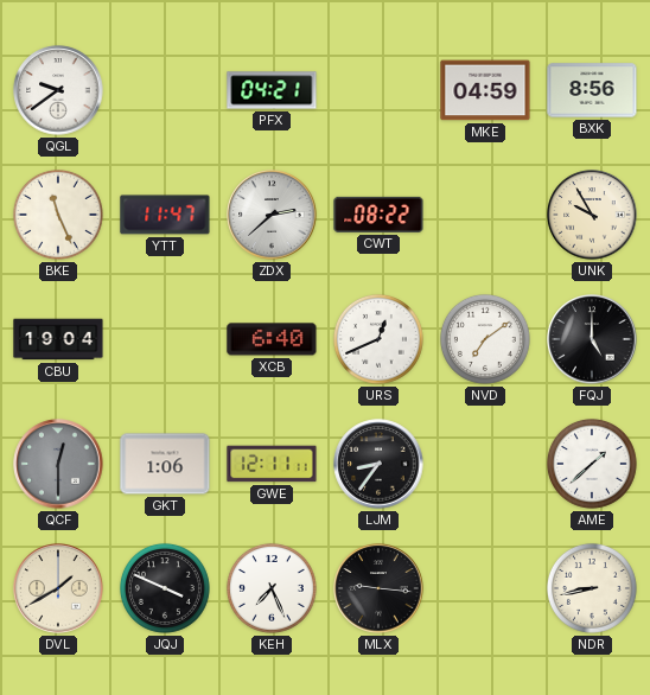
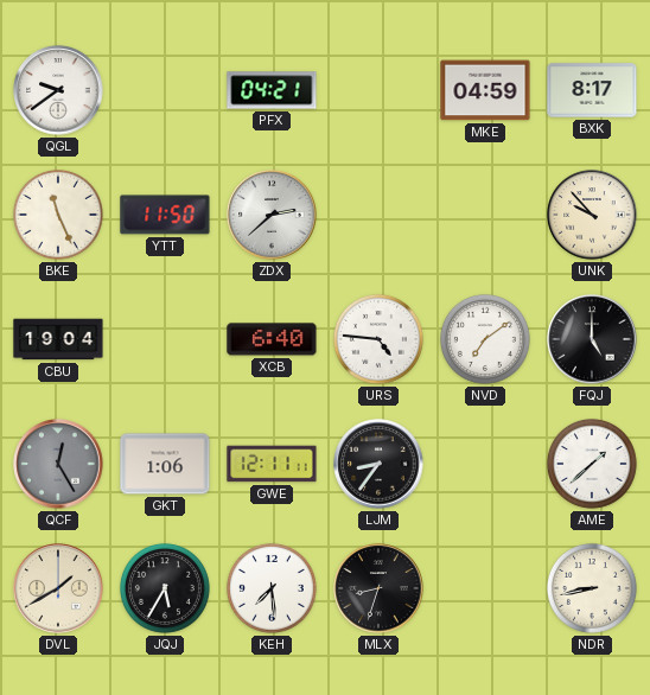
BXK: 8:56 -> 8:17
YTT: 11:47 -> 11:50
CWT: 08:22 -> none
UNK: 9:55 -> 9:53
URS: 12:41 -> 4:46
QCF: 12:30 -> 12:25
JQJ: 3:49 -> 5:35
KEH: 7:26 -> 7:29
MLX: 9:16 -> 8:33
